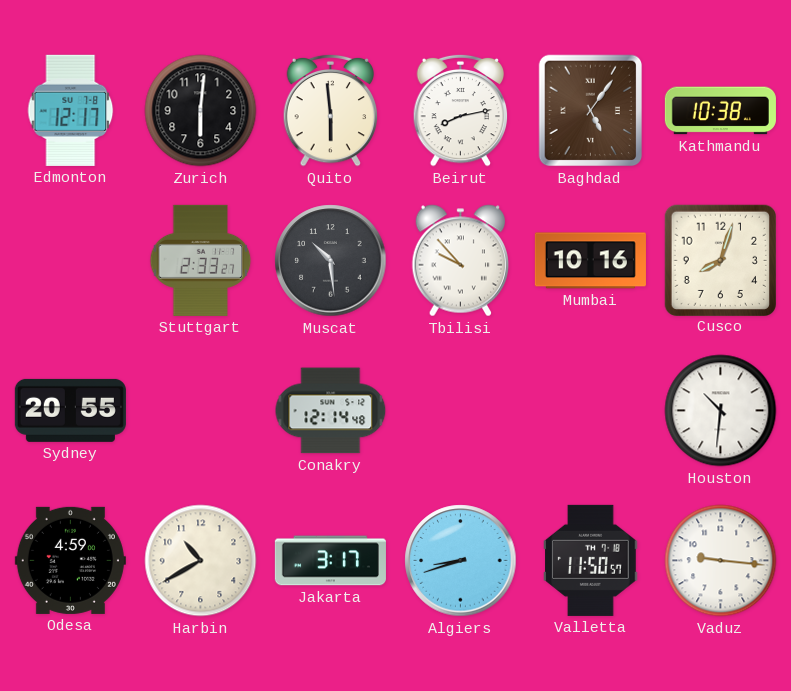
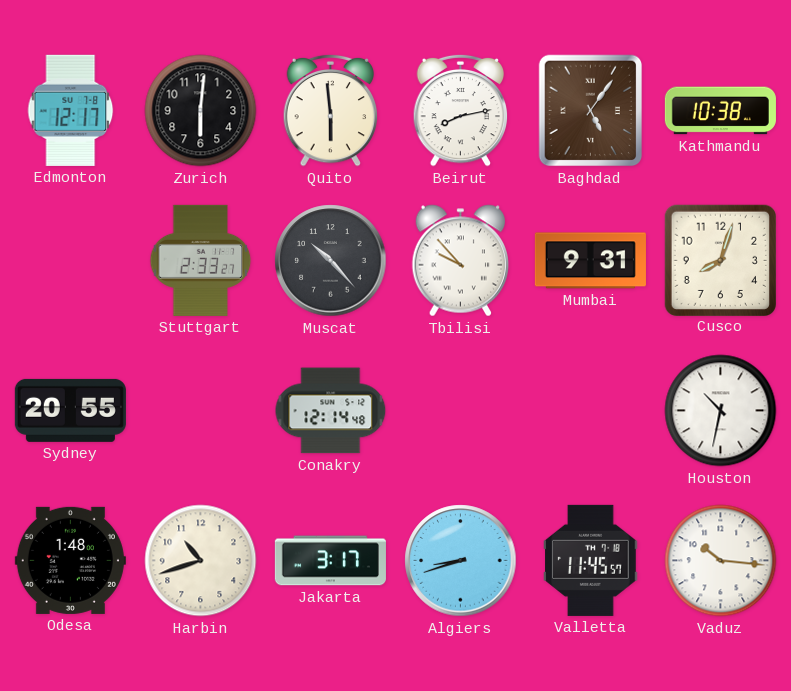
Muscat: 10:29 -> 10:23
Mumbai: 10:16 -> 9:31
Houston: 10:31 -> 10:32
Odesa: 4:59 -> 1:48
Harbin: 10:40 -> 10:42
Valletta: 11:50 -> 11:45
Vaduz: 9:16 -> 10:16
